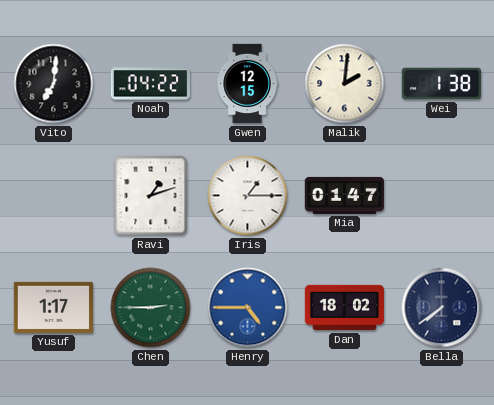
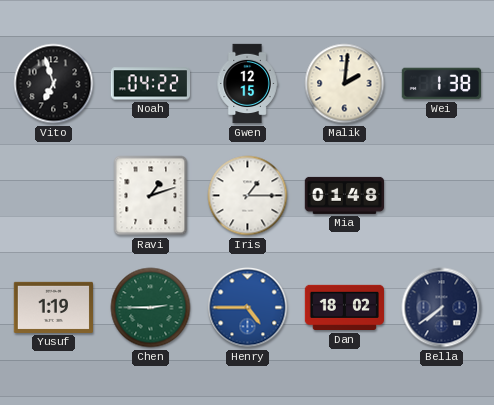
Vito: 7:01 -> 6:57
Mia: 01:47 -> 01:48
Yusuf: 1:17 -> 1:19
